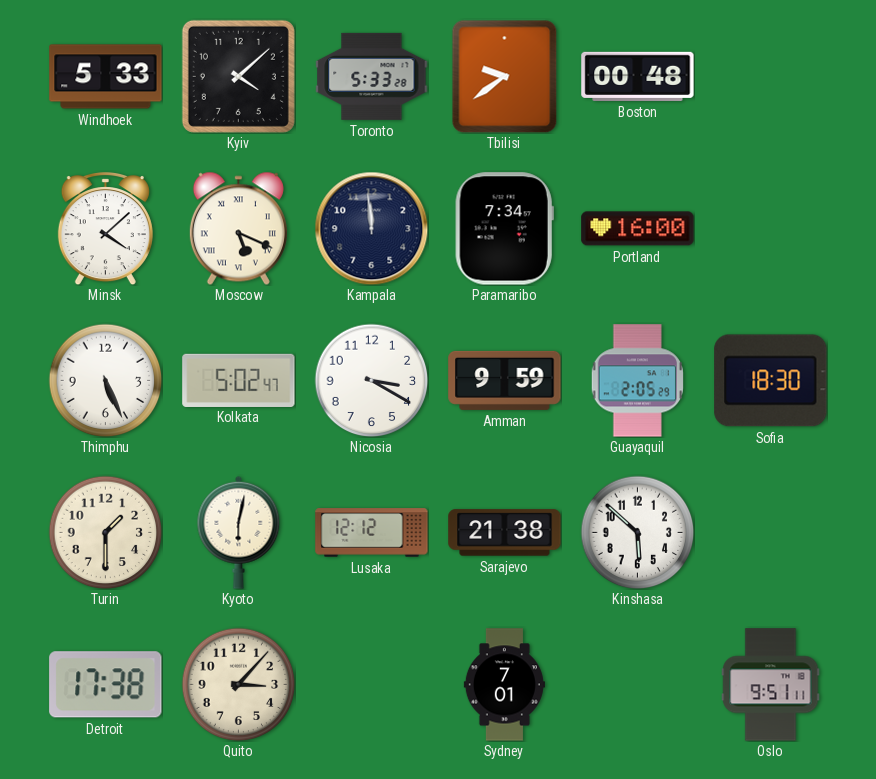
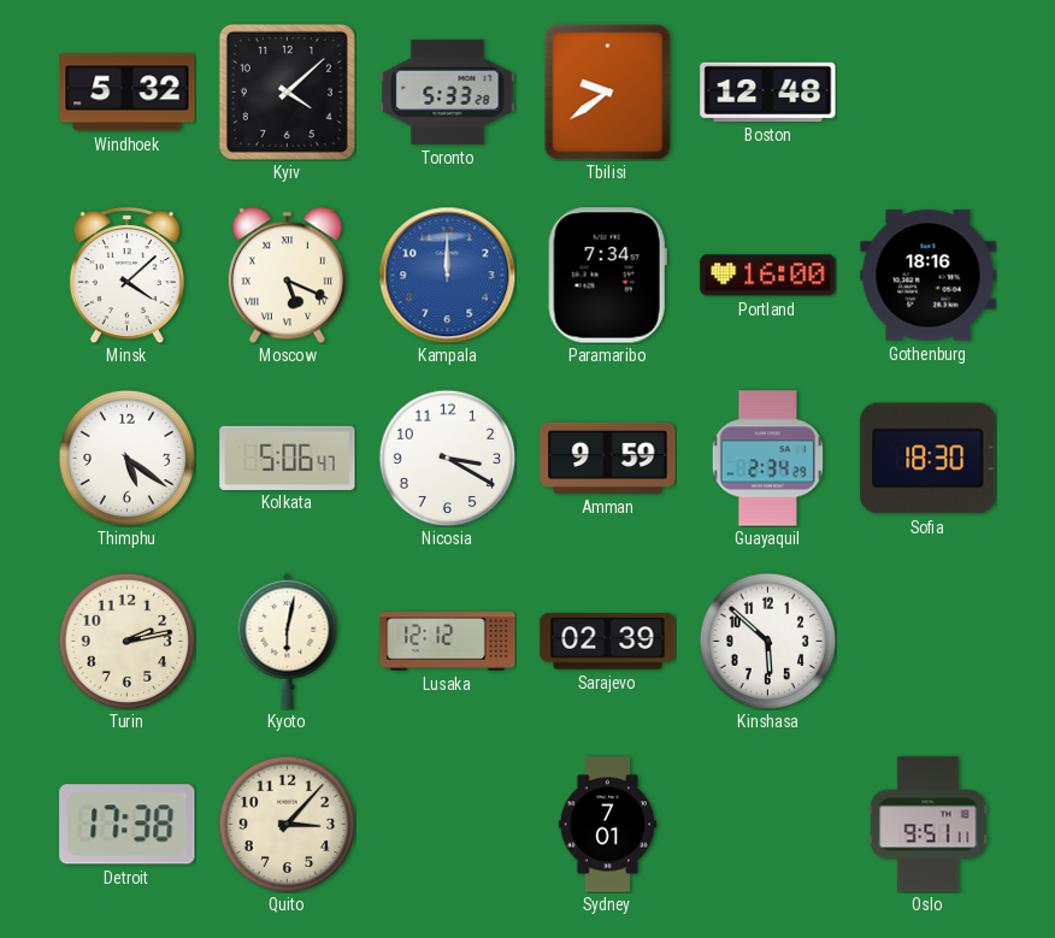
Windhoek: 5:33 -> 5:32
Boston: 00:48 -> 12:48
Kampala: 11:59 -> 12:00
Kampala dial: navy -> blue
Gothenburg: none -> 18:16
Thimphu: 5:26 -> 5:21
Kolkata: 5:02 -> 5:06
Guayaquil: 2:05 -> 2:34
Turin: 1:30 -> 2:13
Sarajevo: 21:38 -> 02:39
